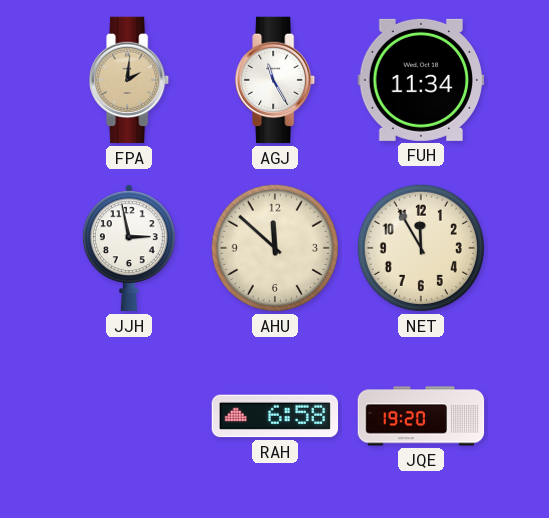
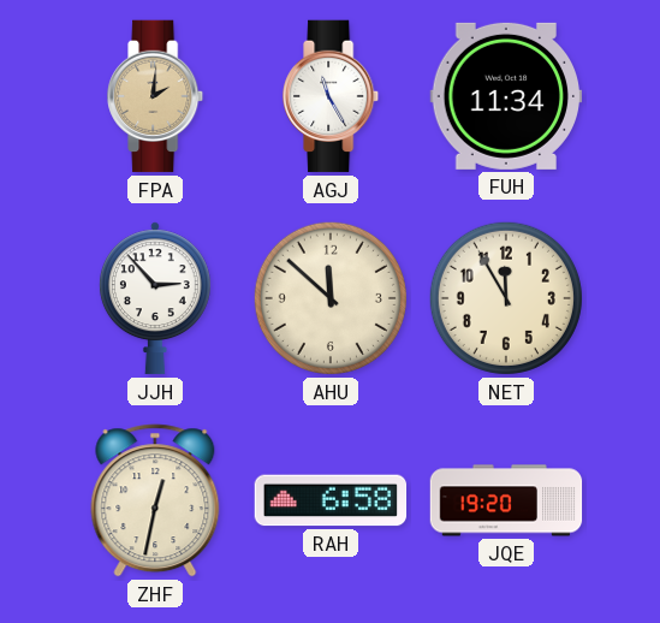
JJH: 2:58 -> 2:53
ZHF: none -> 12:32
